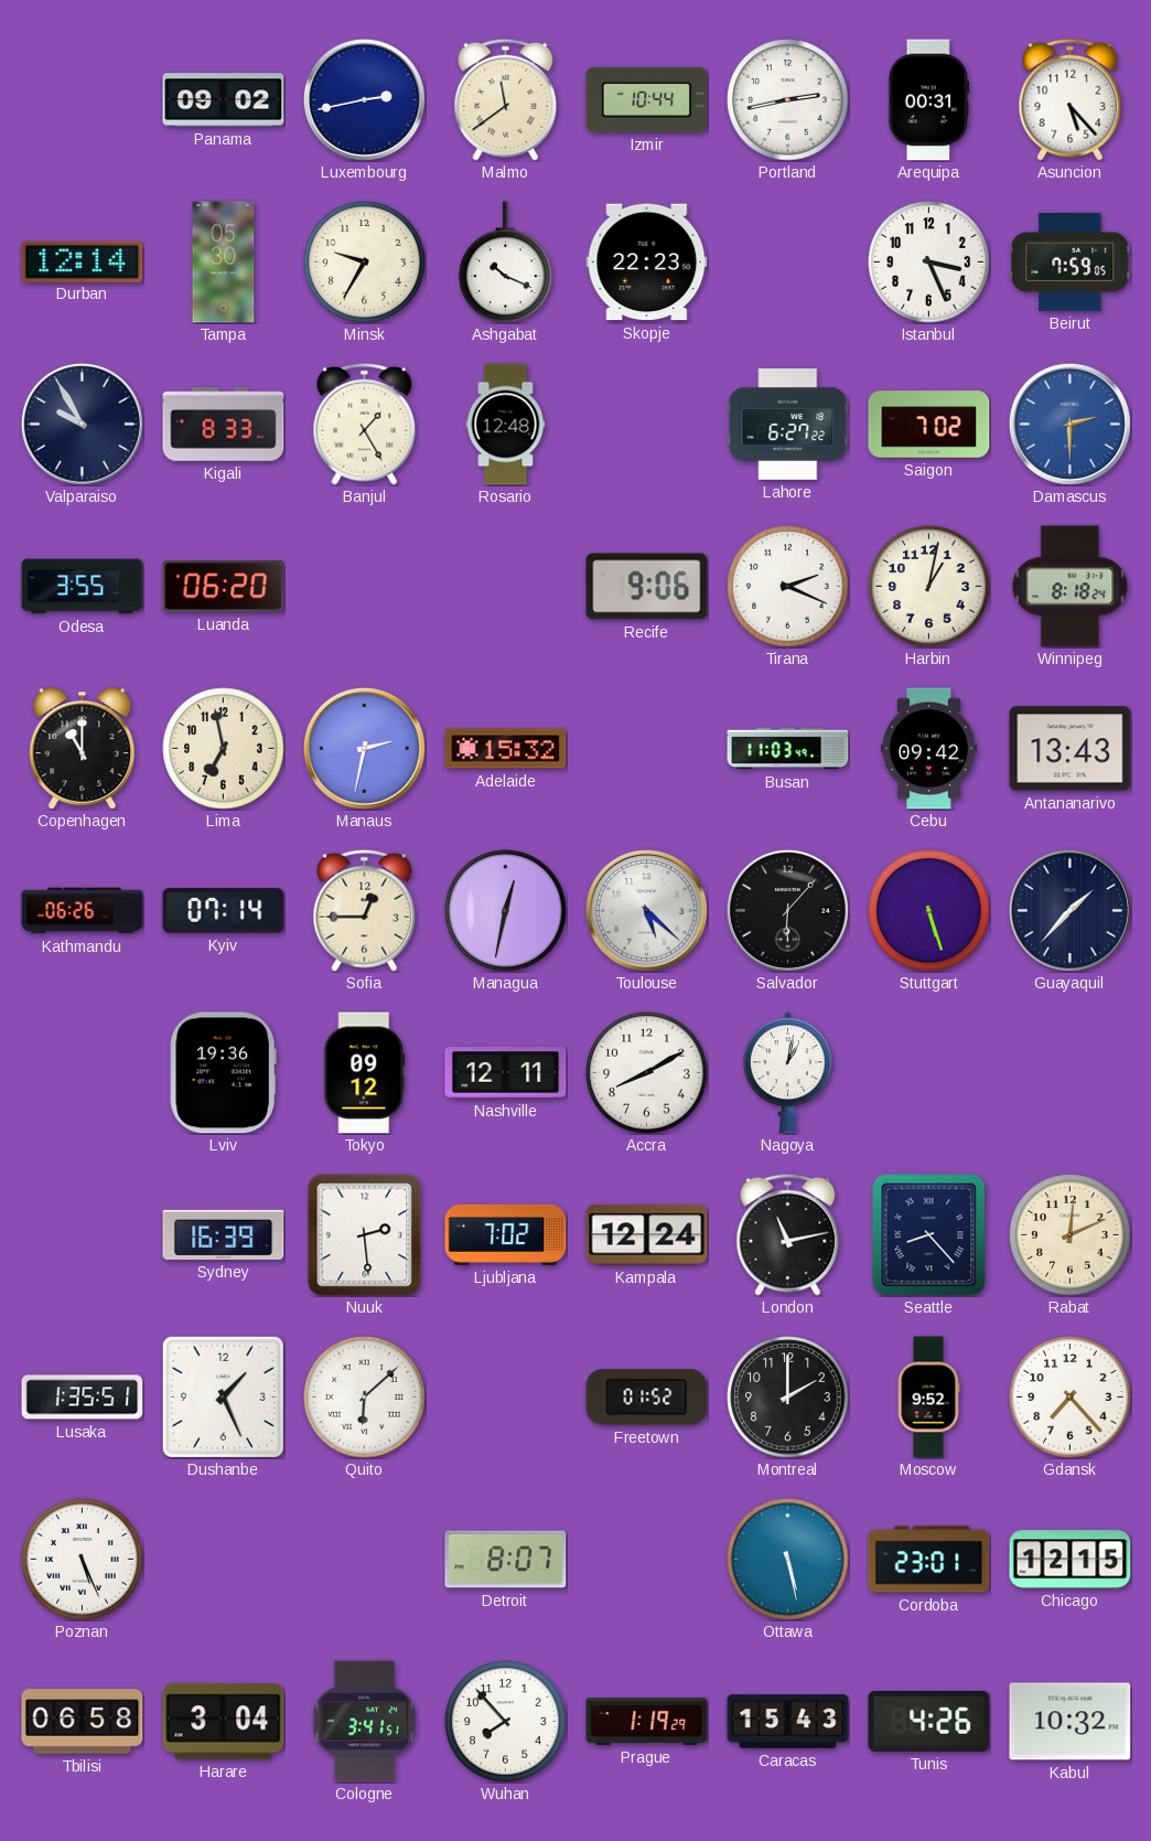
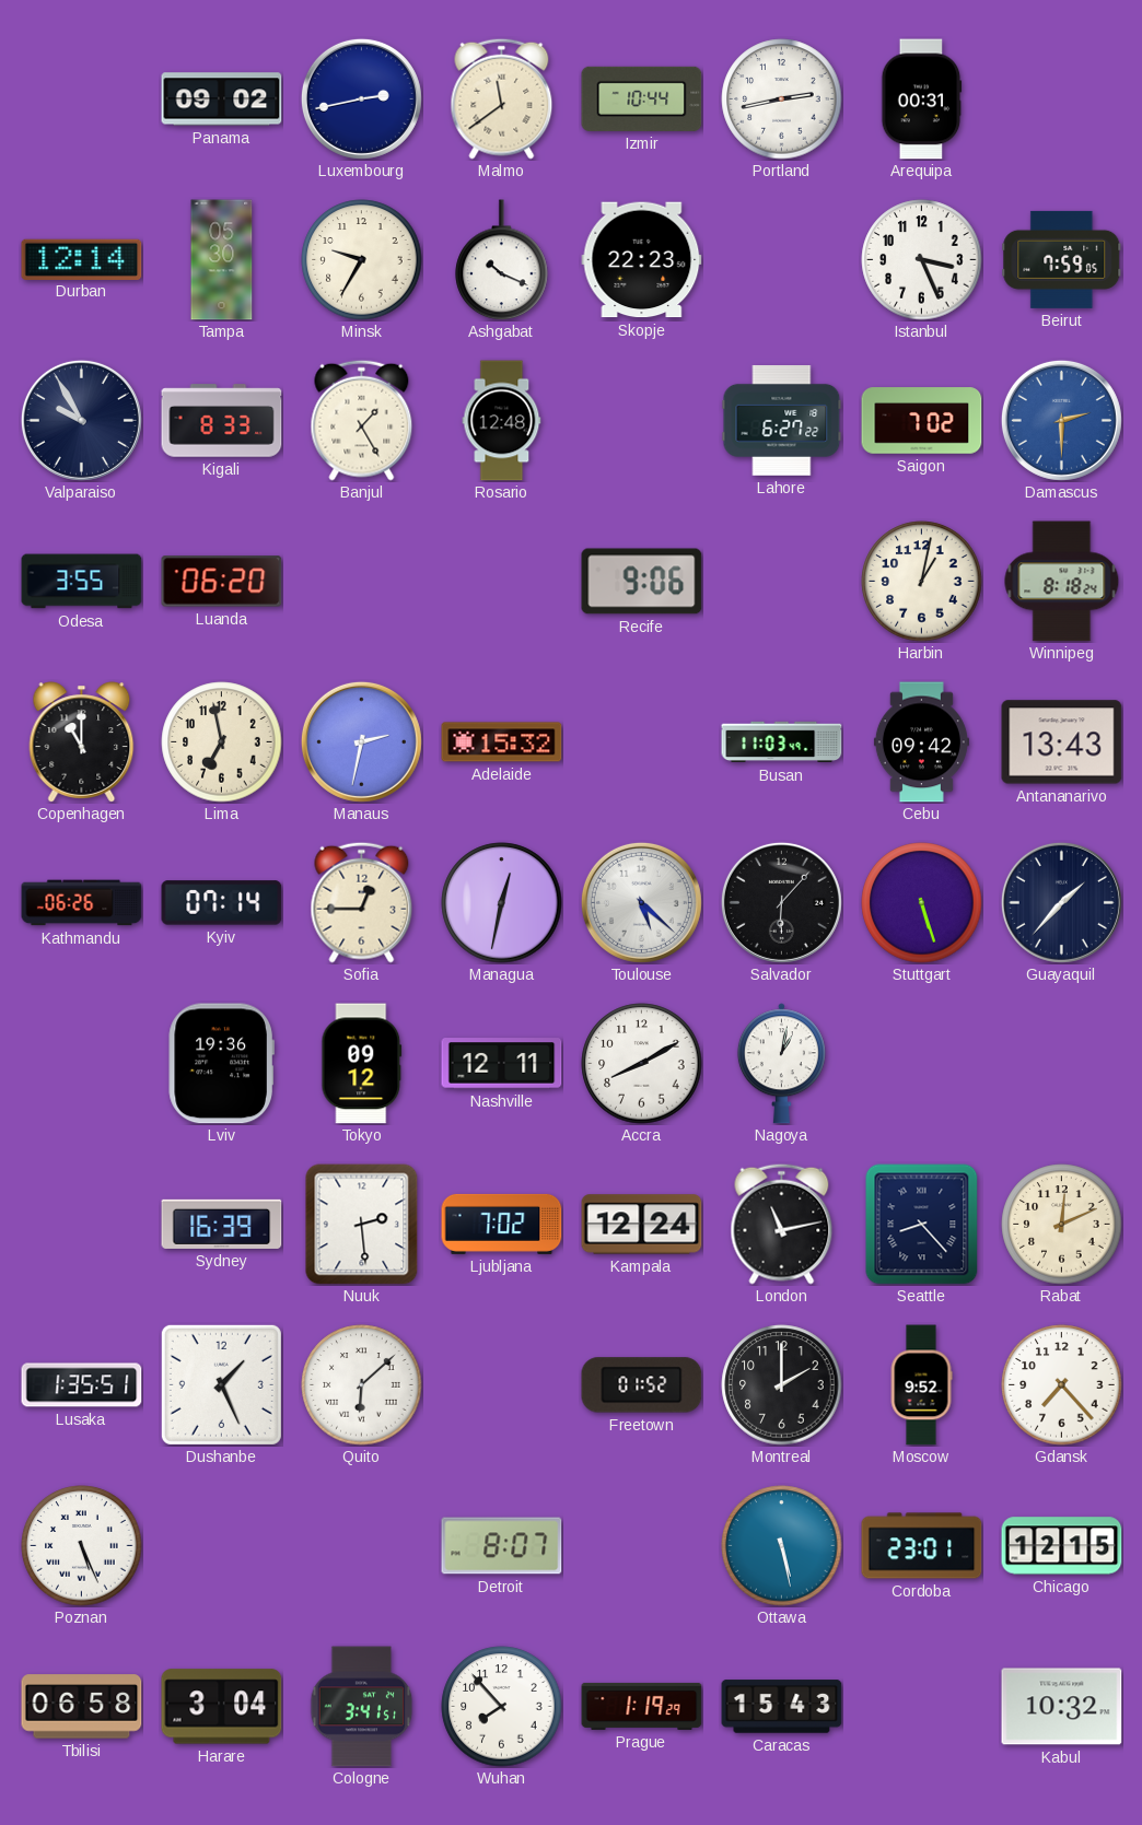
Asuncion: 5:23 -> none
Tirana: 2:19 -> none
Tunis: 4:26 -> none
